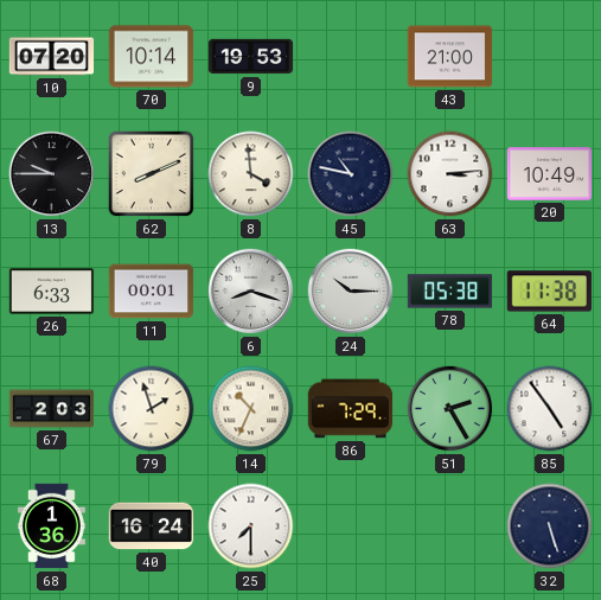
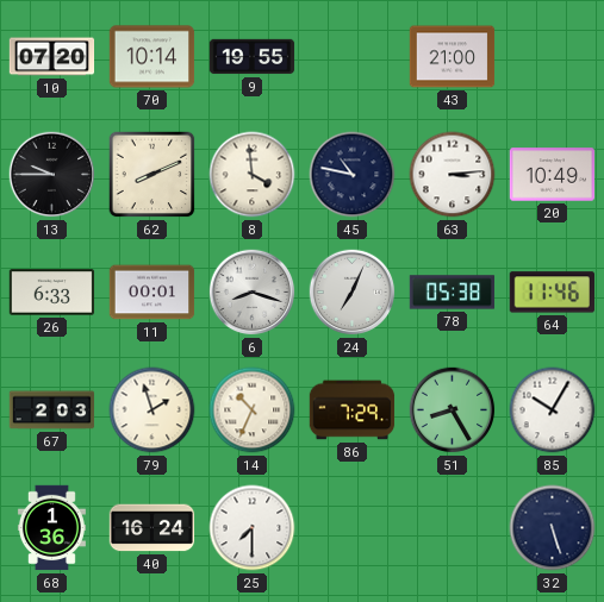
9: 19:53 -> 19:55
24: 10:15 -> 7:04
64: 11:38 -> 11:46
51: 2:25 -> 8:25
85: 4:54 -> 10:05
